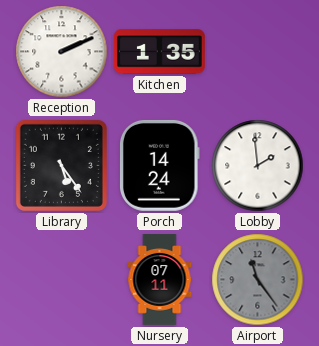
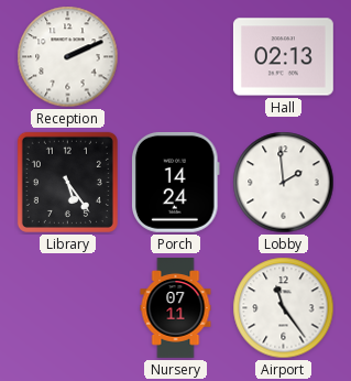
Kitchen: 1:35 -> none
Hall: none -> 02:13
Airport dial: grey -> white
